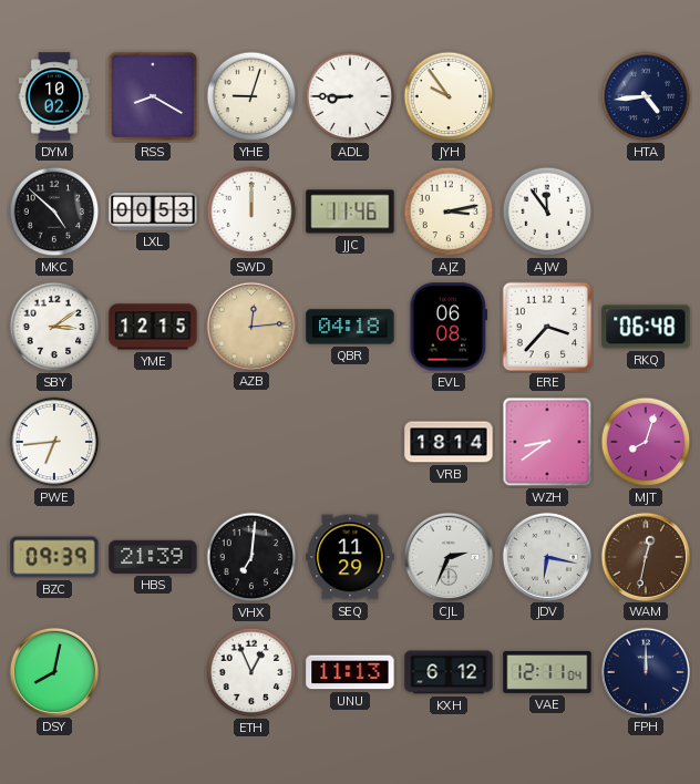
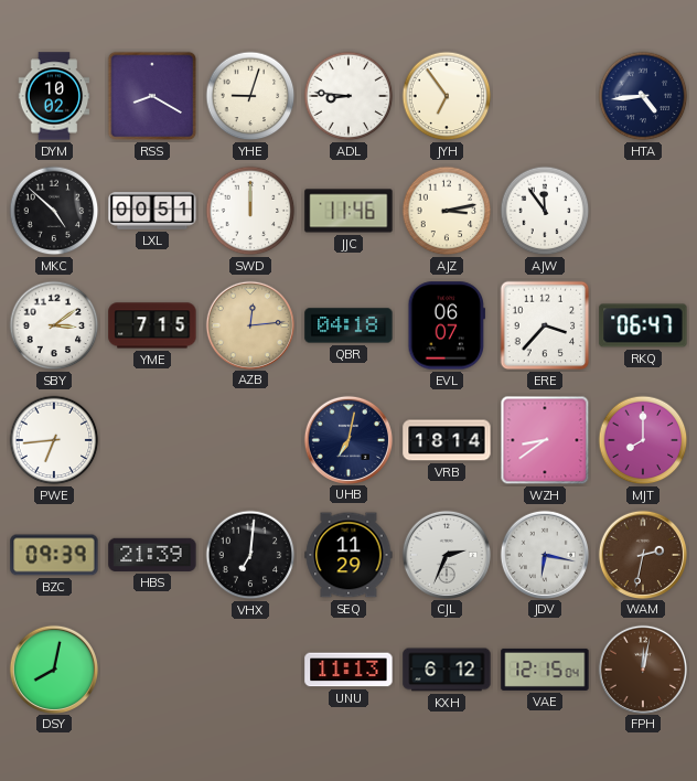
ADL: 8:45 -> 8:46
JYH: 9:54 -> 6:54
LXL: 00:53 -> 00:51
YME: 12:15 -> 7:15
EVL: 06:08 -> 06:07
RKQ: 06:48 -> 06:47
UHB: none -> 7:02
MJT: 8:03 -> 8:00
WAM: 12:32 -> 2:32
ETH: 12:56 -> none
VAE: 12:11 -> 12:15
FPH: 12:00 -> 12:02
FPH dial: navy -> brown
